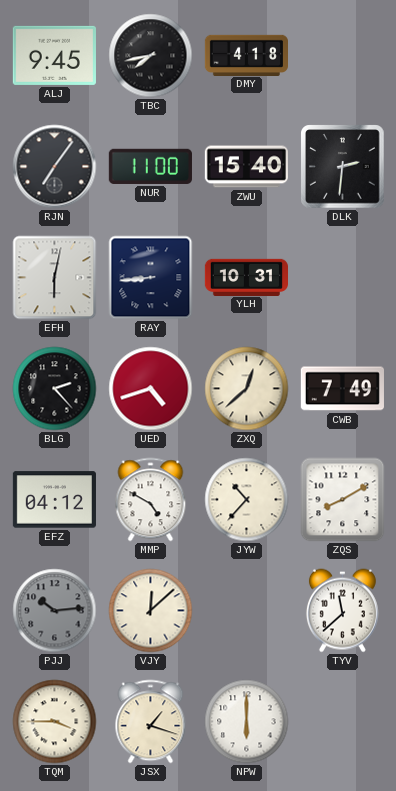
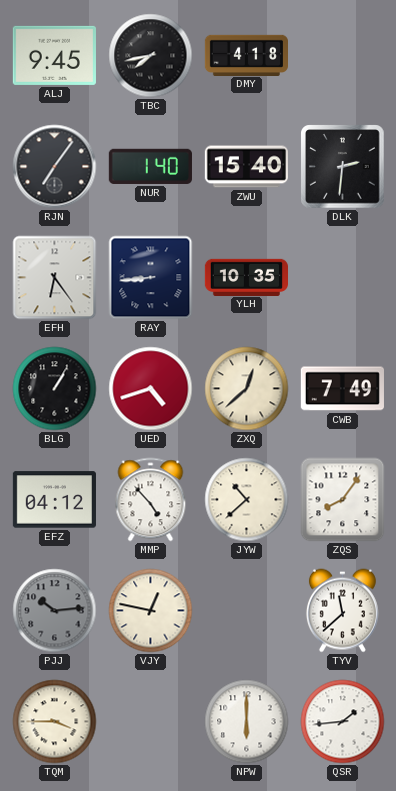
NUR: 11:00 -> 1:40
EFH: 6:02 -> 6:24
YLH: 10:31 -> 10:35
BLG: 2:23 -> 1:05
MMP: 4:50 -> 4:53
JYW: 10:37 -> 10:38
ZQS: 8:10 -> 8:06
VJY: 12:08 -> 12:47
JSX: 1:18 -> none
QSR: none -> 1:44
